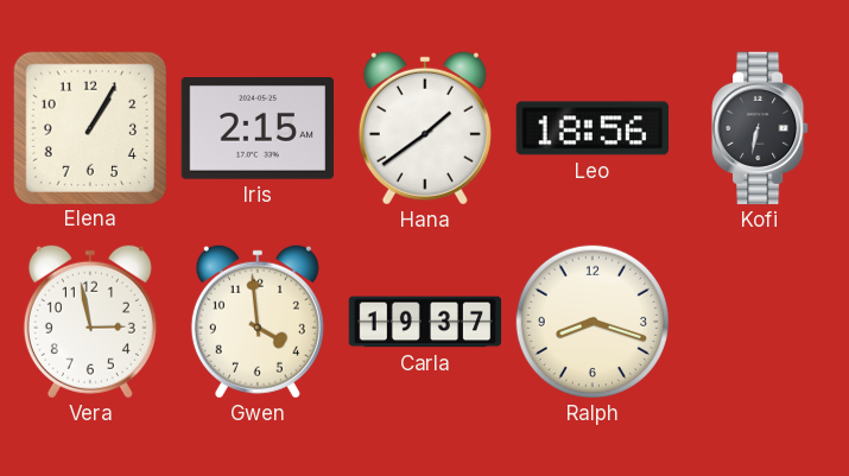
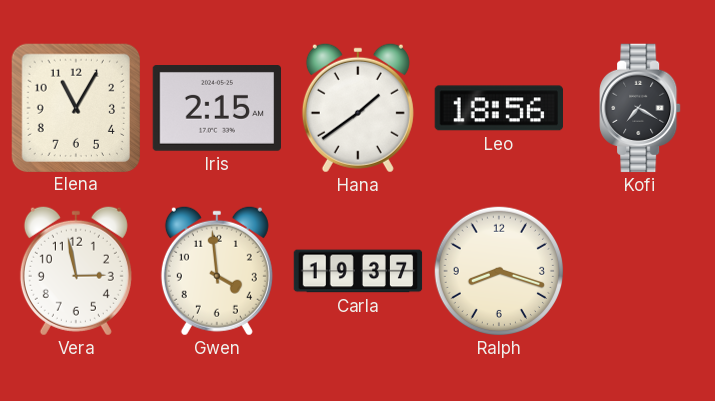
Elena: 1:05 -> 11:05
Kofi: 6:32 -> 7:20
